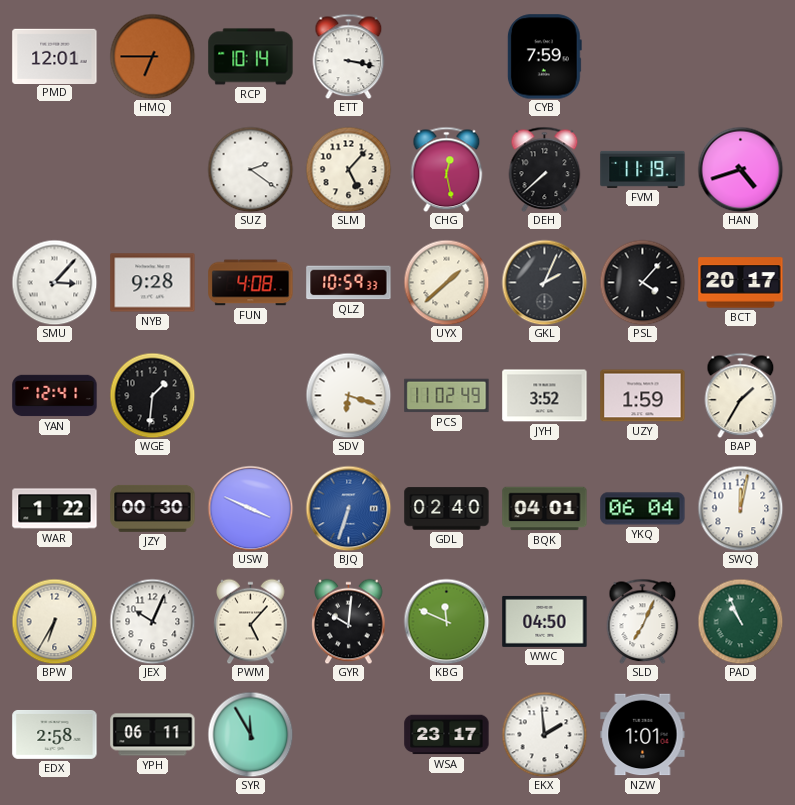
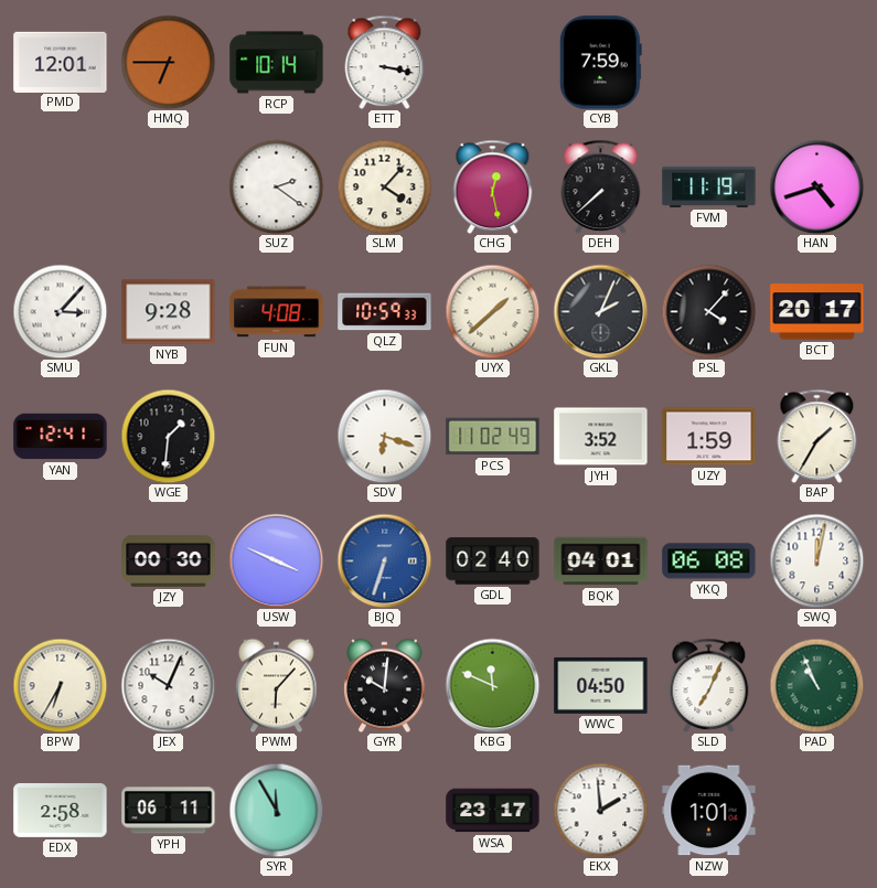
SLM: 5:07 -> 4:07
WAR: 1:22 -> none
YKQ: 06:04 -> 06:08
PWM: 5:07 -> 6:07
